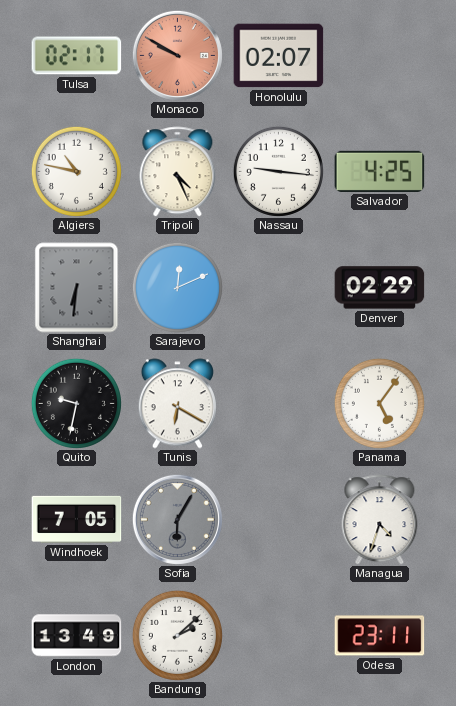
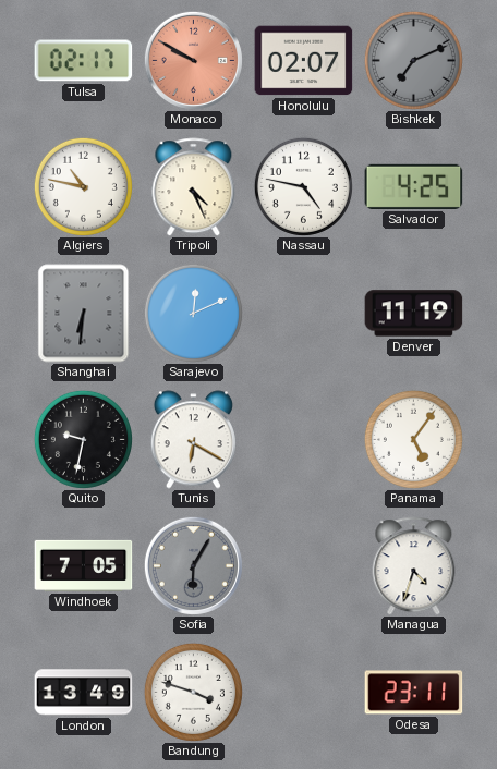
Bishkek: none -> 7:11
Nassau: 9:16 -> 4:47
Denver: 02:29 -> 11:19
Bandung: 2:08 -> 3:48
